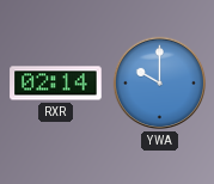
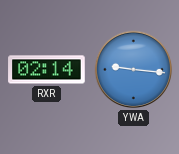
YWA: 10:00 -> 9:16
